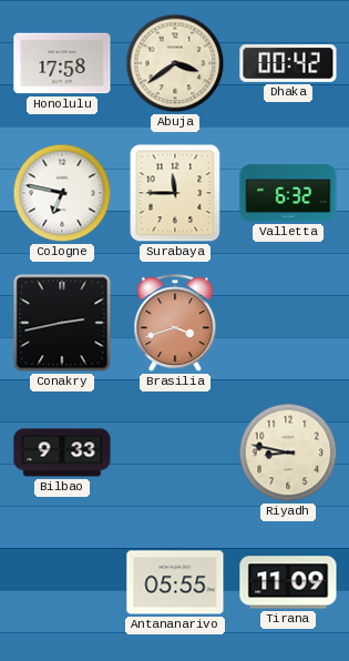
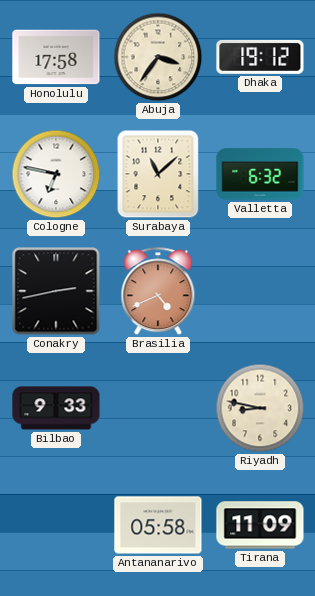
Abuja: 3:39 -> 3:36
Dhaka: 00:42 -> 19:12
Surabaya: 11:45 -> 11:08
Brasilia: 3:42 -> 4:41
Antananarivo: 05:55 -> 05:58
